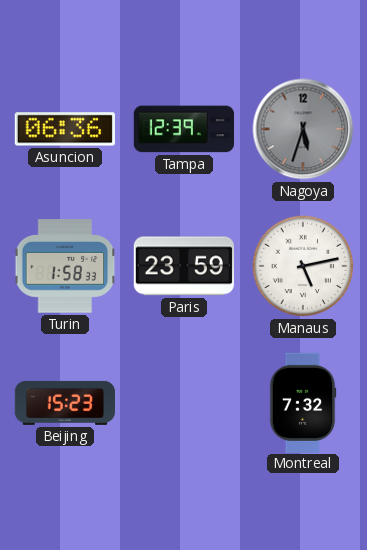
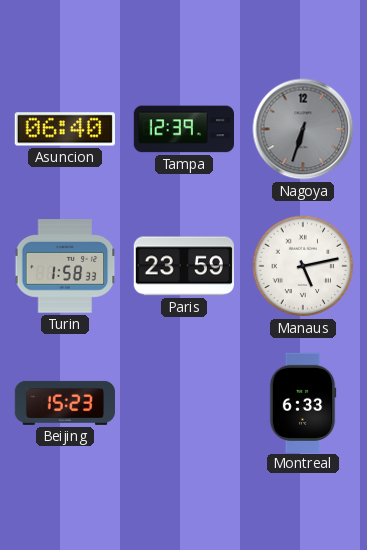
Asuncion: 06:36 -> 06:40
Nagoya: 5:33 -> 6:33
Montreal: 7:32 -> 6:33
